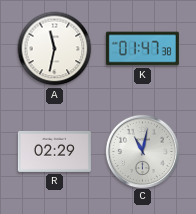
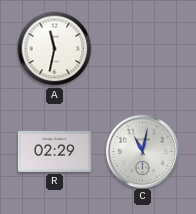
K: 01:47 -> none
